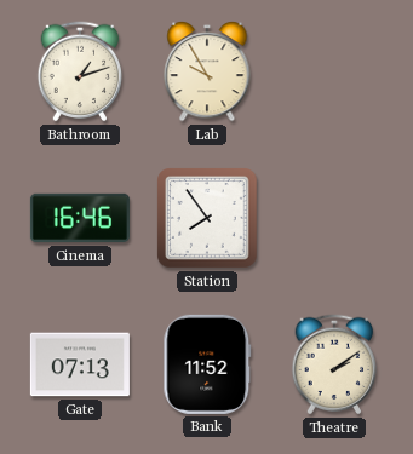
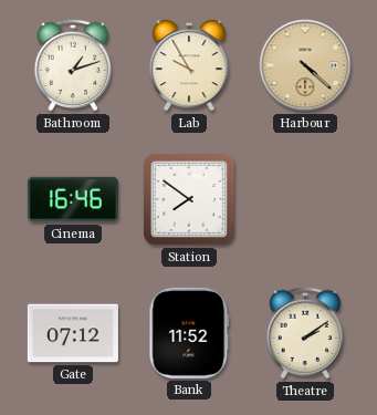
Harbour: none -> 4:22
Station: 7:54 -> 7:51
Gate: 07:13 -> 07:12
